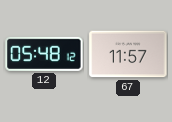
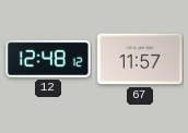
12: 05:48 -> 12:48
